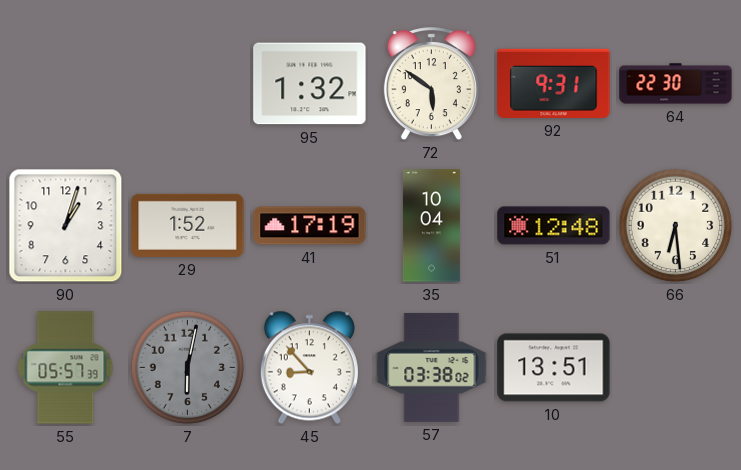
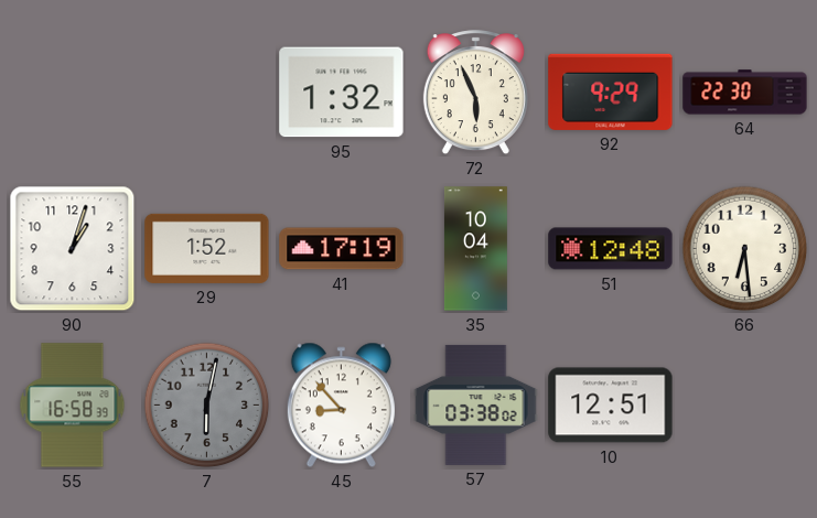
72: 5:51 -> 5:56
92: 9:31 -> 9:29
55: 05:57 -> 16:58
10: 13:51 -> 12:51
